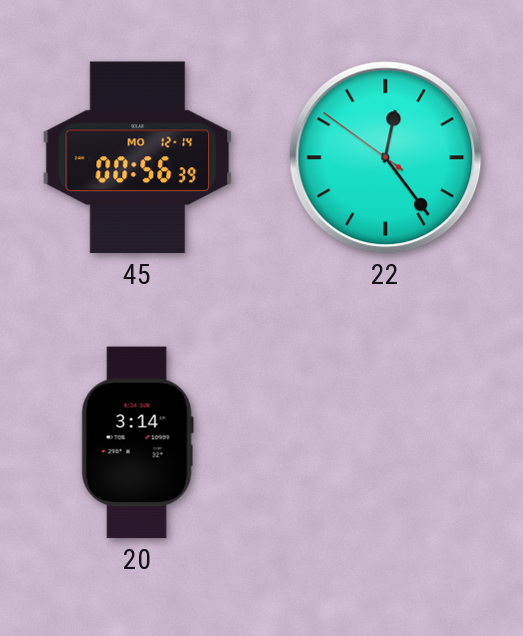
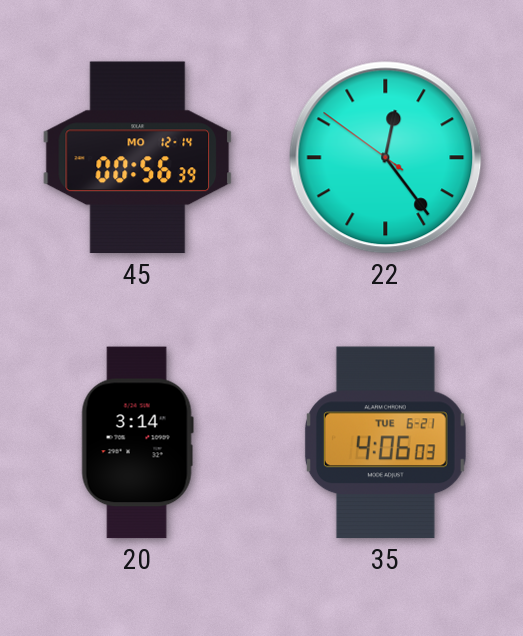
35: none -> 4:06
